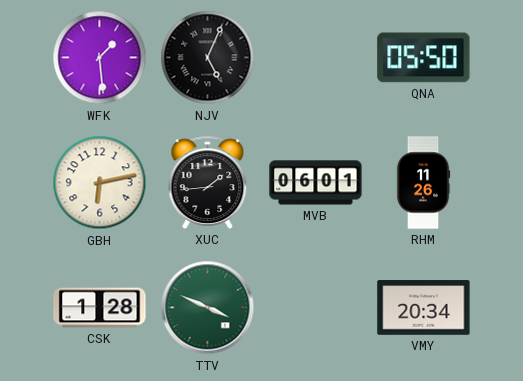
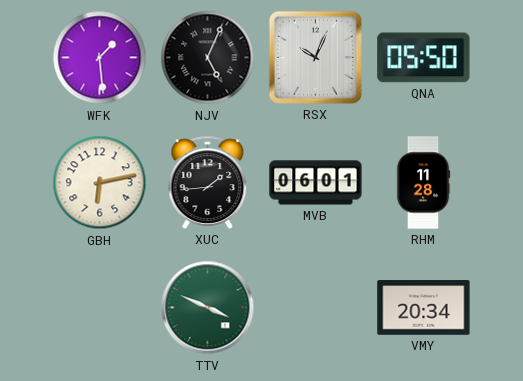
RSX: none -> 10:04
RHM: 11:26 -> 11:28
CSK: 1:28 -> none
